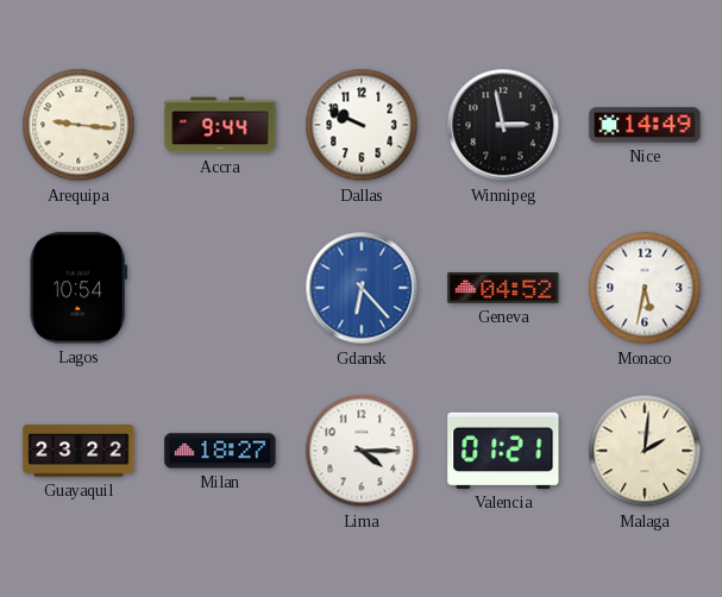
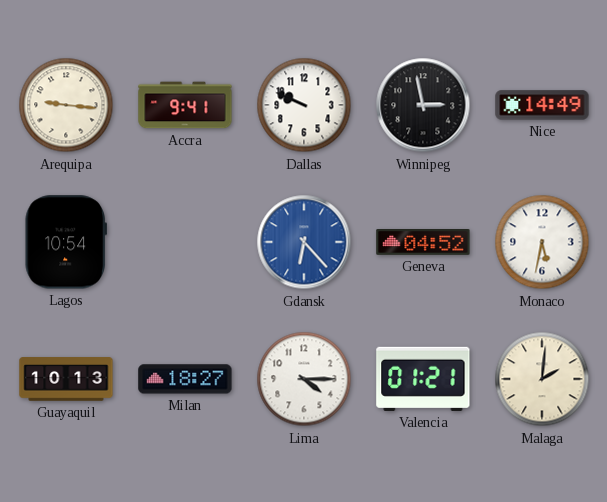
Accra: 9:44 -> 9:41
Guayaquil: 23:22 -> 10:13
